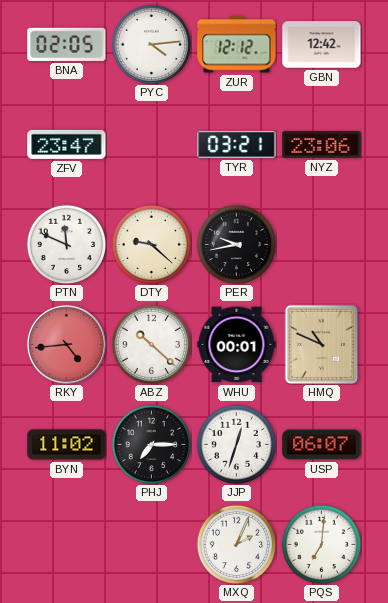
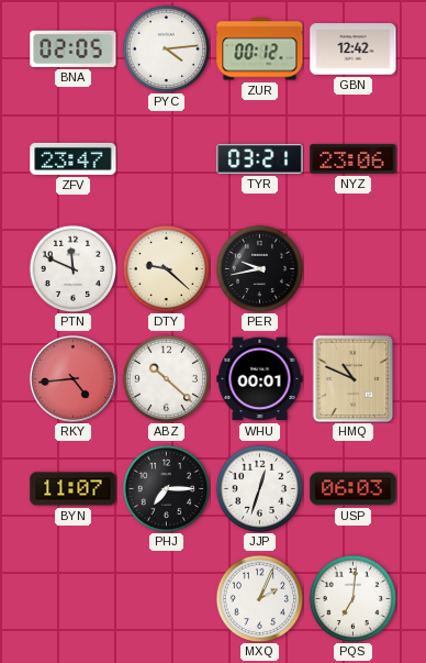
ZUR: 12:12 -> 00:12
BYN: 11:02 -> 11:07
USP: 06:07 -> 06:03
